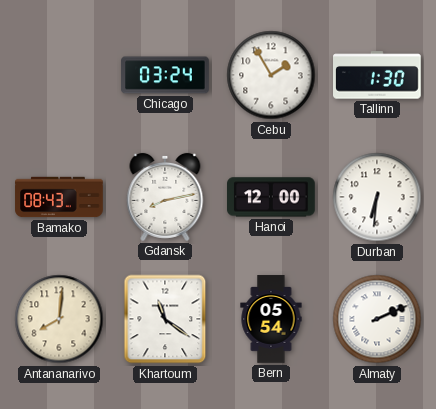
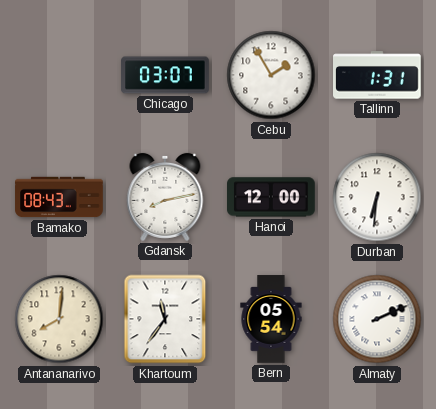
Chicago: 03:24 -> 03:07
Tallinn: 1:30 -> 1:31
Khartoum: 11:21 -> 11:36
